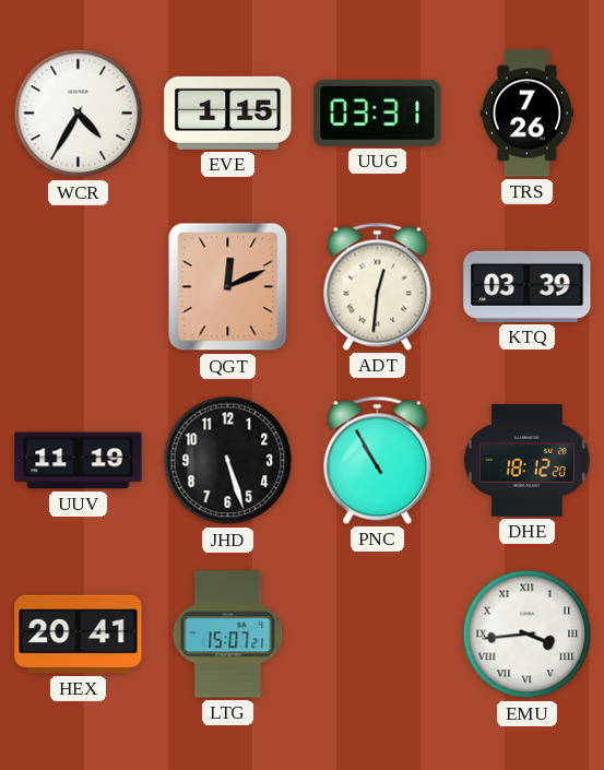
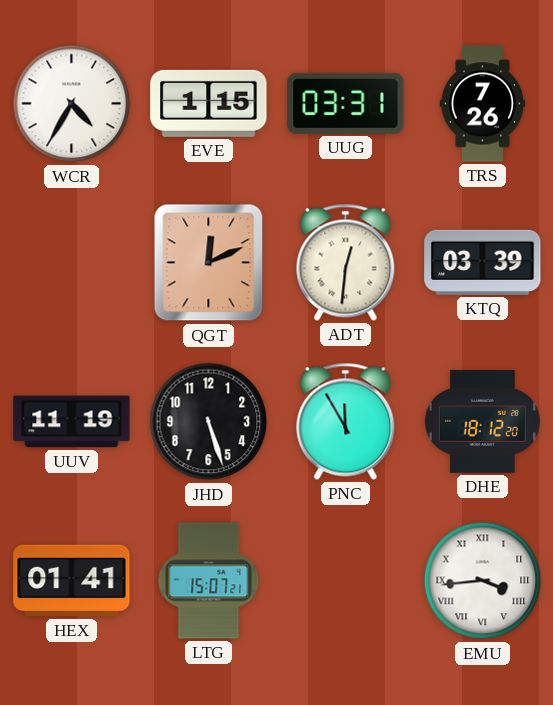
PNC: 10:55 -> 11:55
HEX: 20:41 -> 01:41
